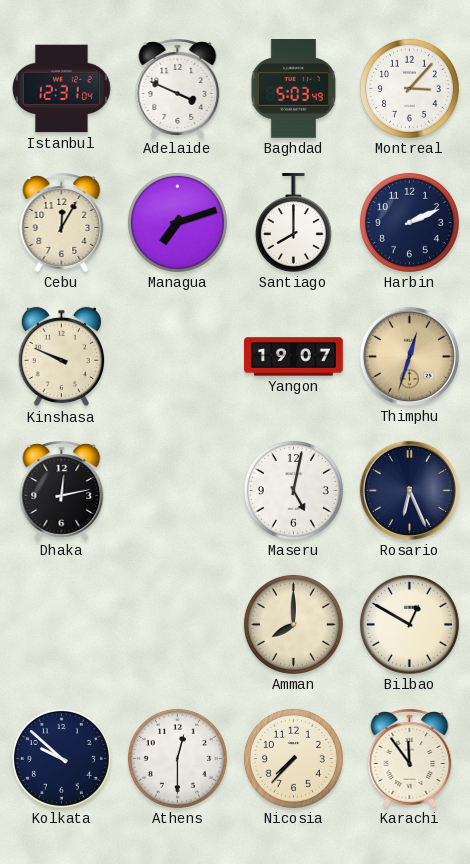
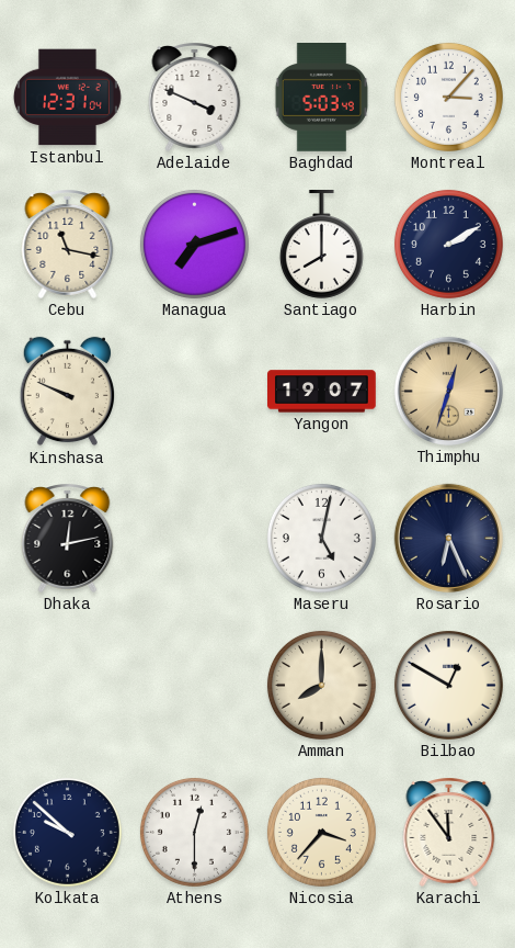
Cebu: 12:05 -> 11:17
Harbin: 2:11 -> 2:10
Nicosia: 7:37 -> 3:37
